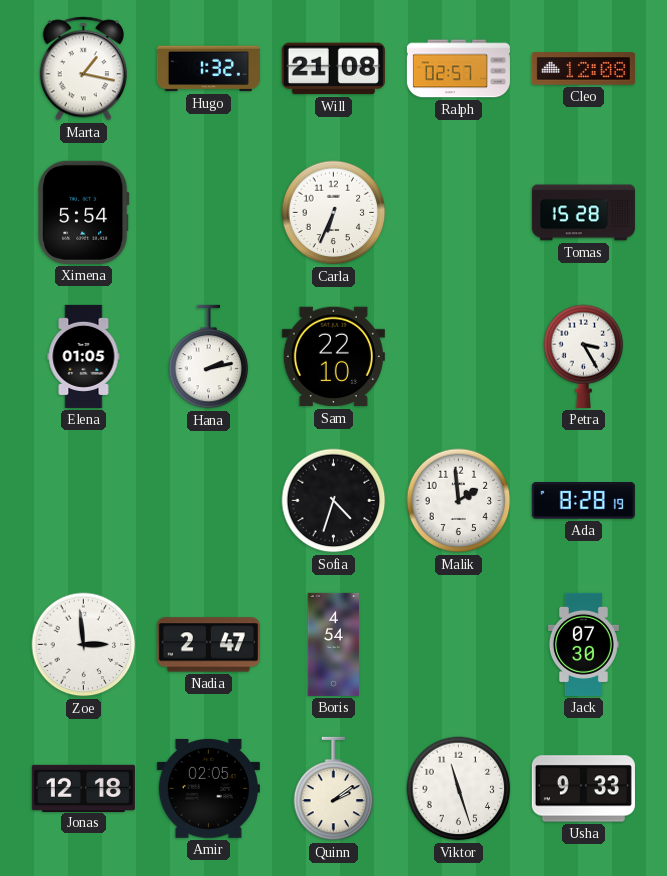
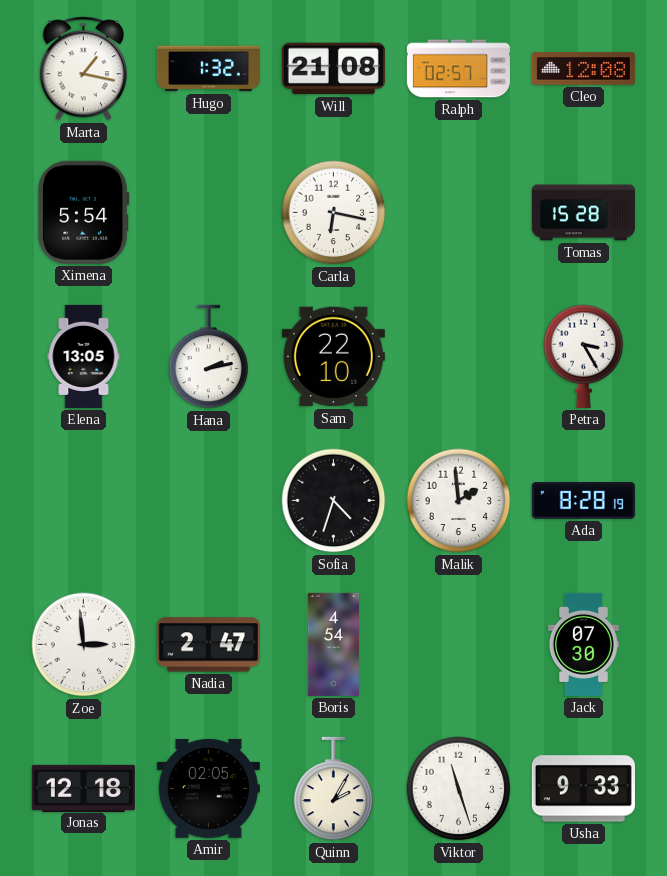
Carla: 6:34 -> 6:17
Elena: 01:05 -> 13:05
Quinn: 2:09 -> 2:05
